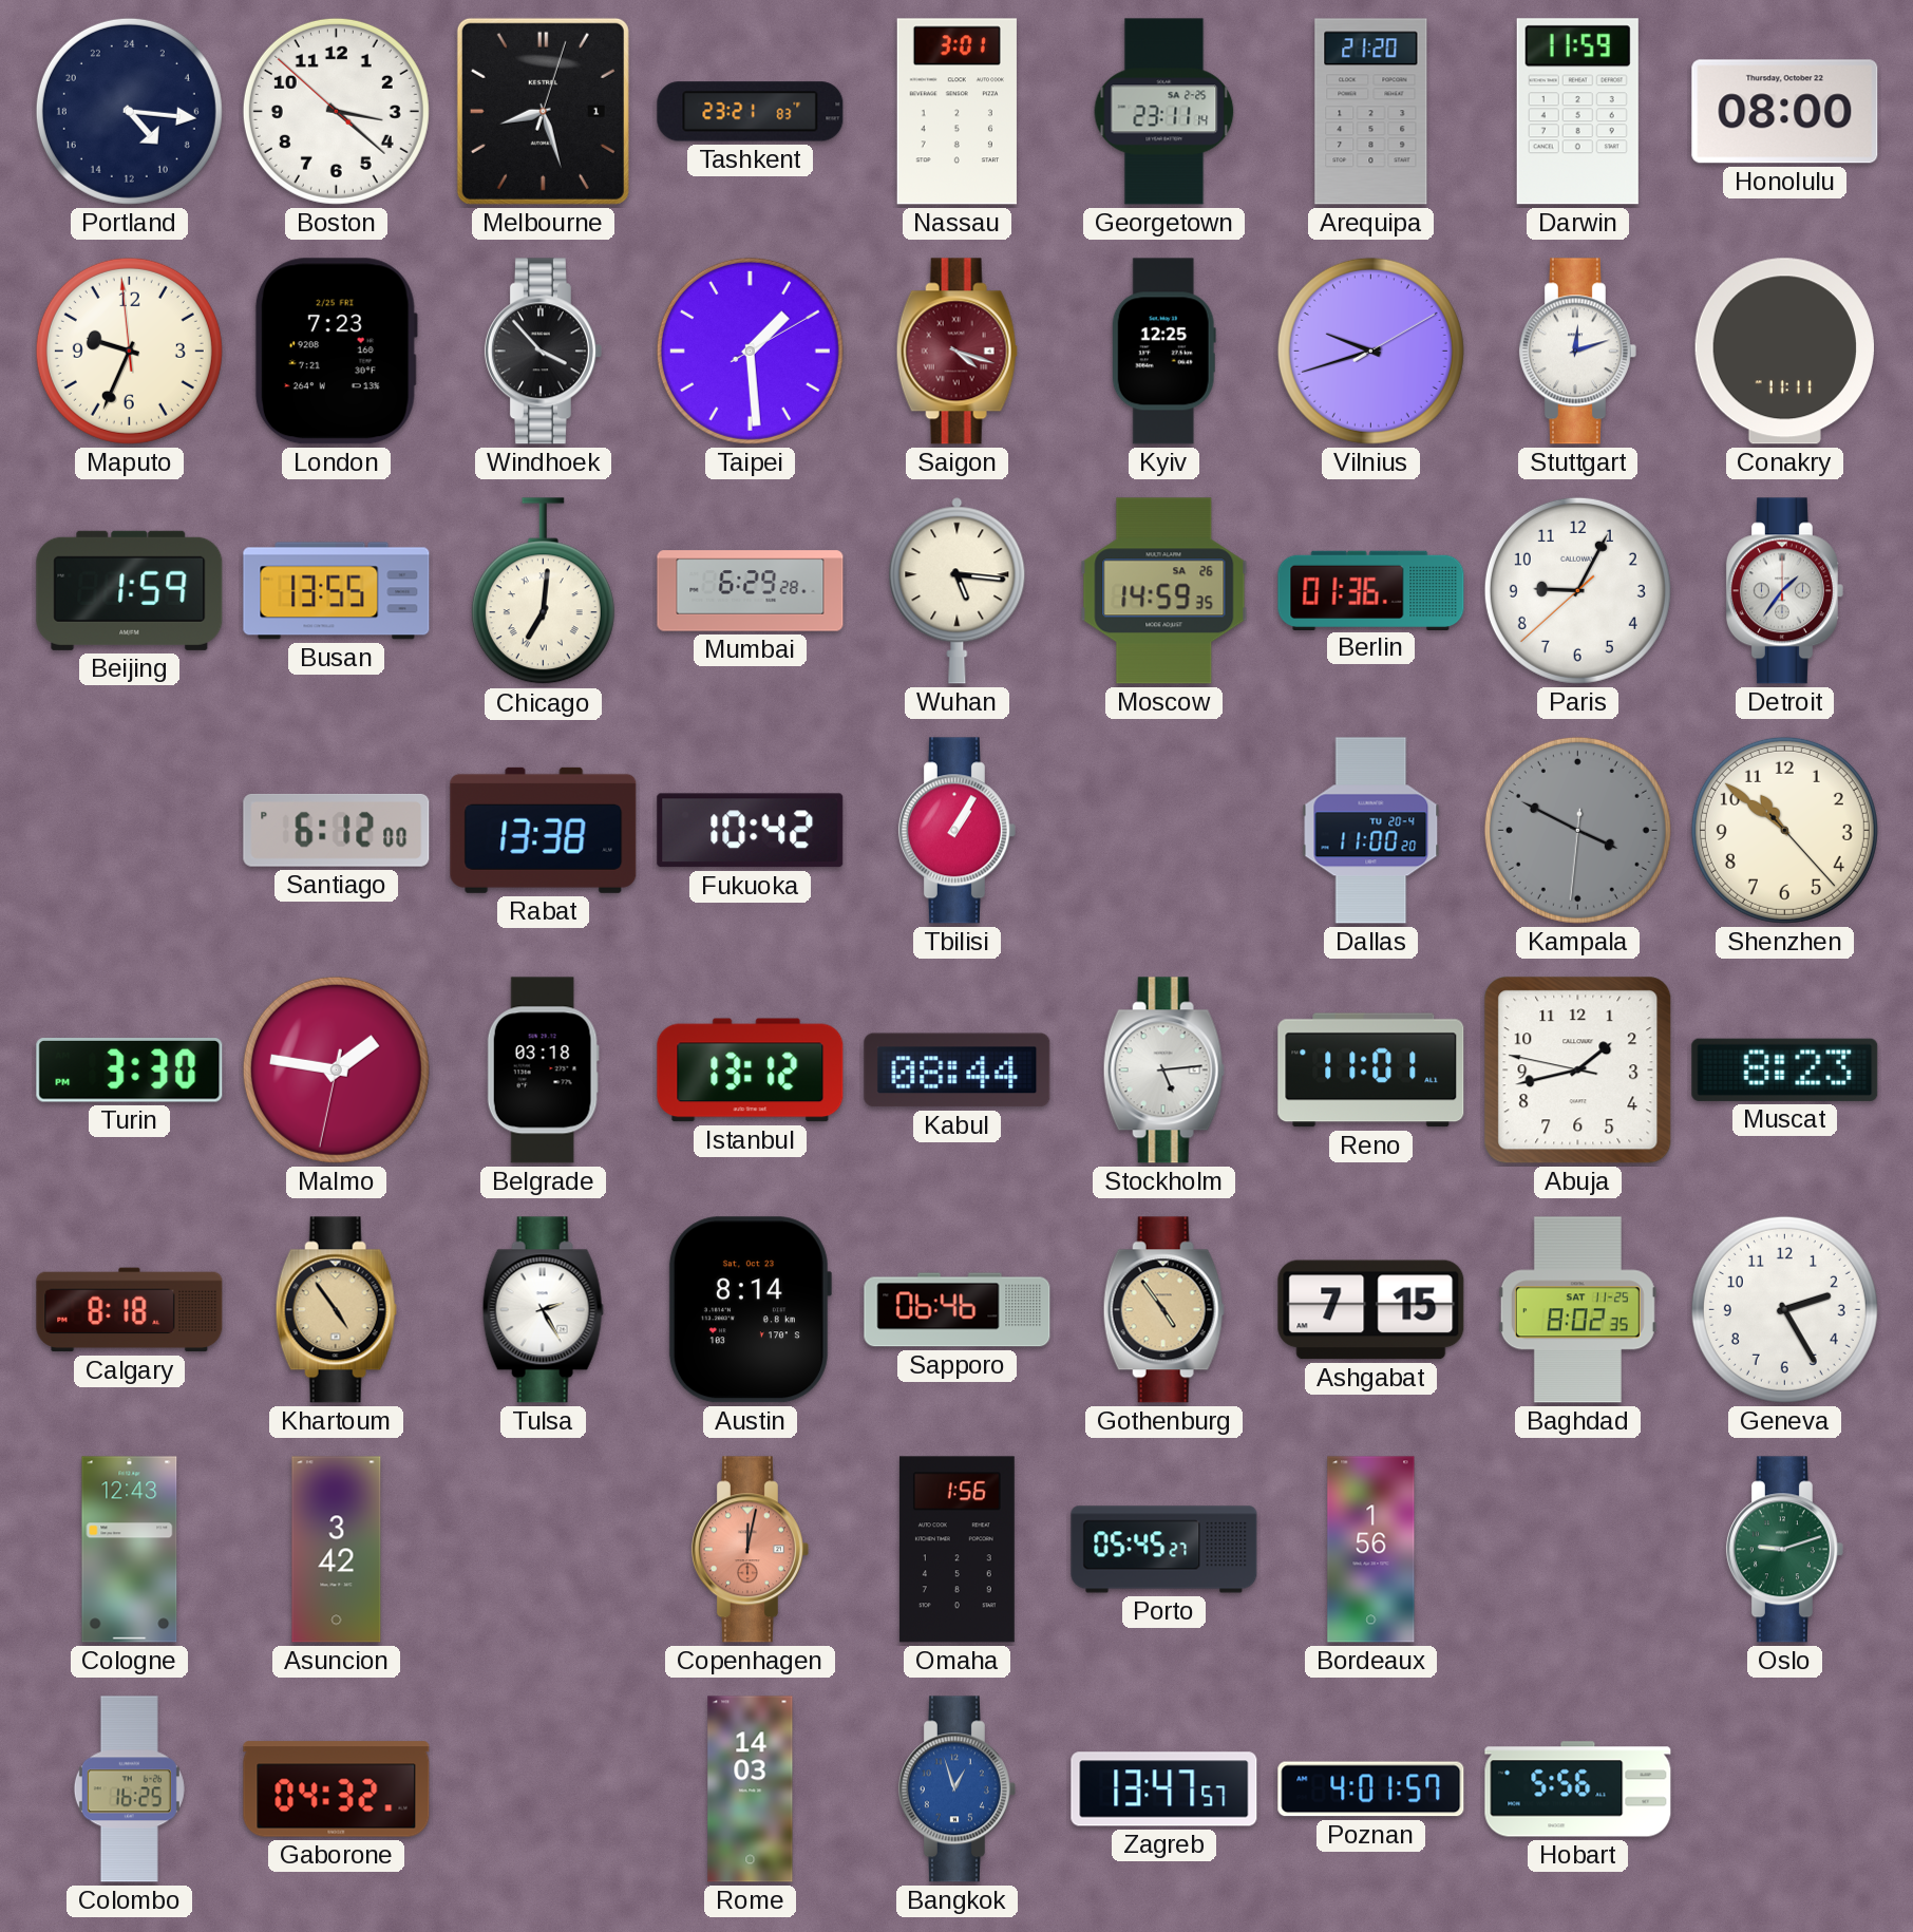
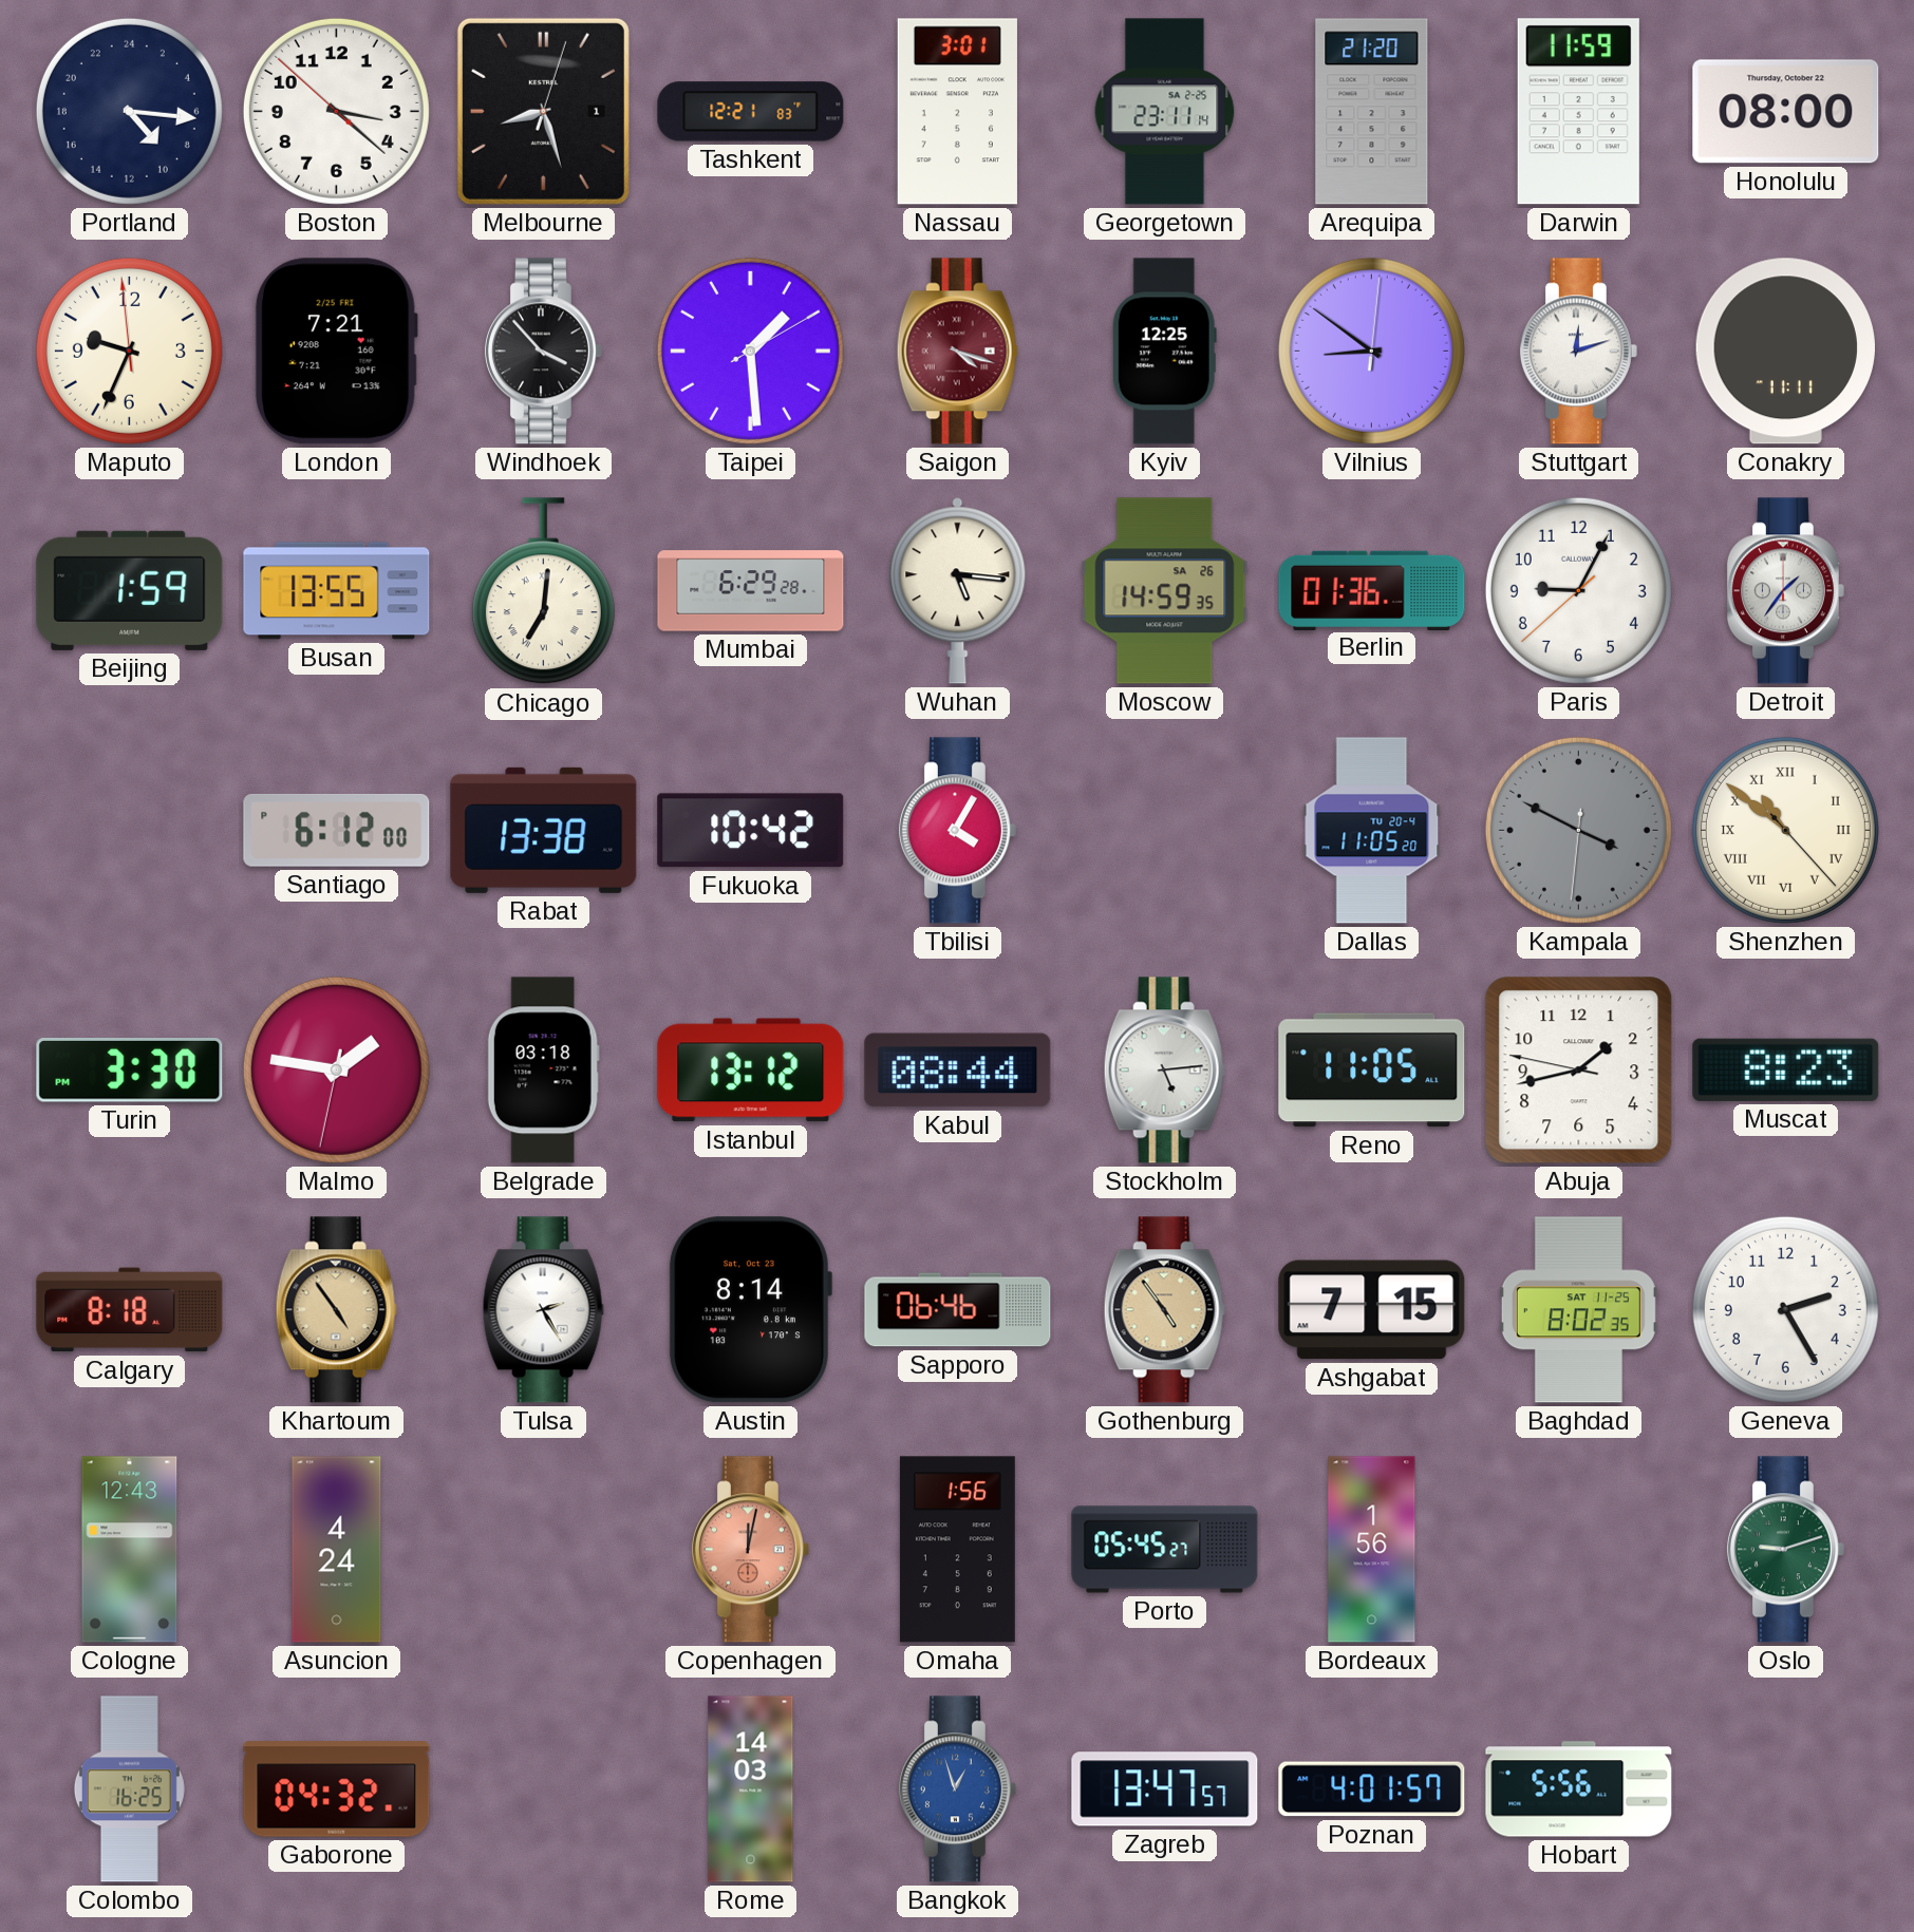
Tashkent: 23:21 -> 12:21
London: 7:23 -> 7:21
Vilnius: 9:42 -> 8:51
Tbilisi: 1:05 -> 4:05
Dallas: 11:00 -> 11:05
Shenzhen numerals: Arabic -> Roman
Reno: 11:01 -> 11:05
Asuncion: 3:42 -> 4:24
